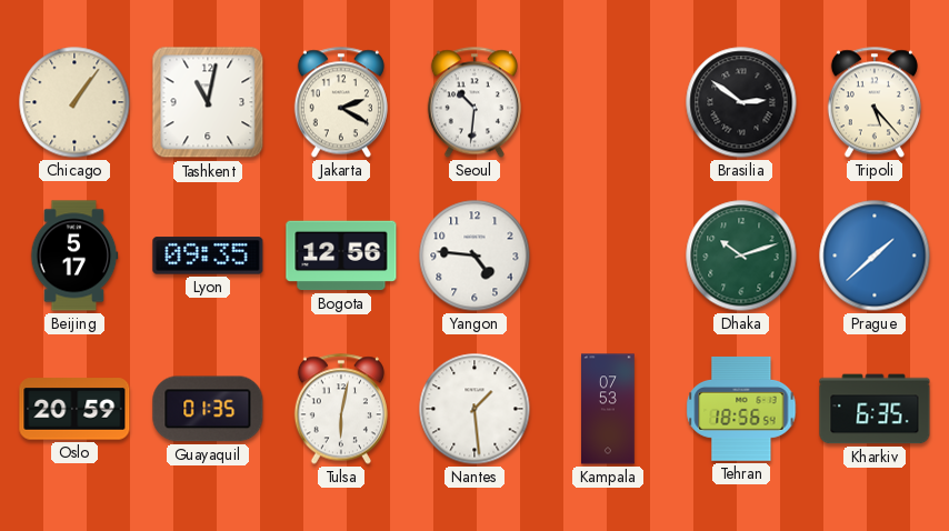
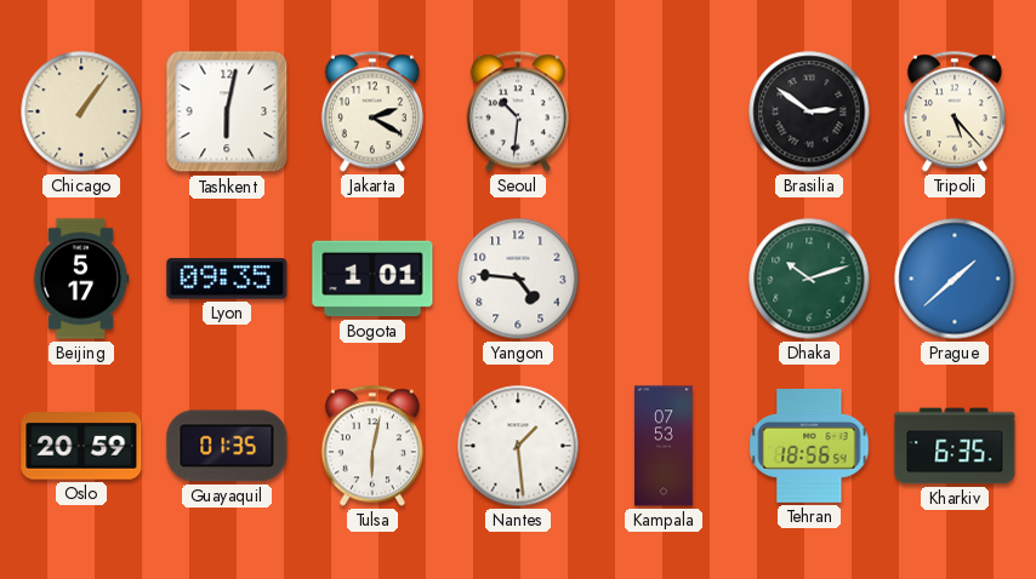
Tashkent: 11:02 -> 6:02
Bogota: 12:56 -> 1:01
